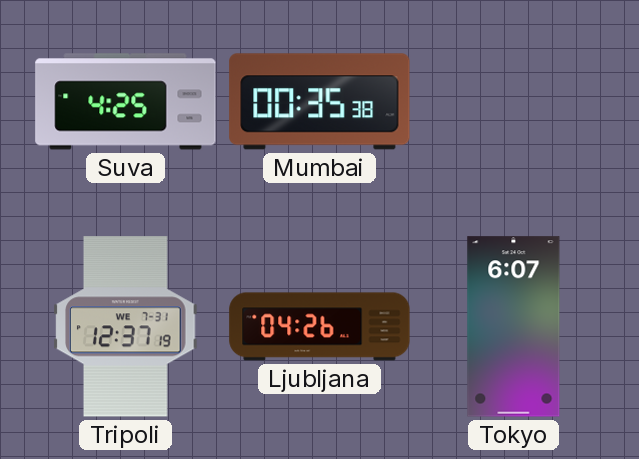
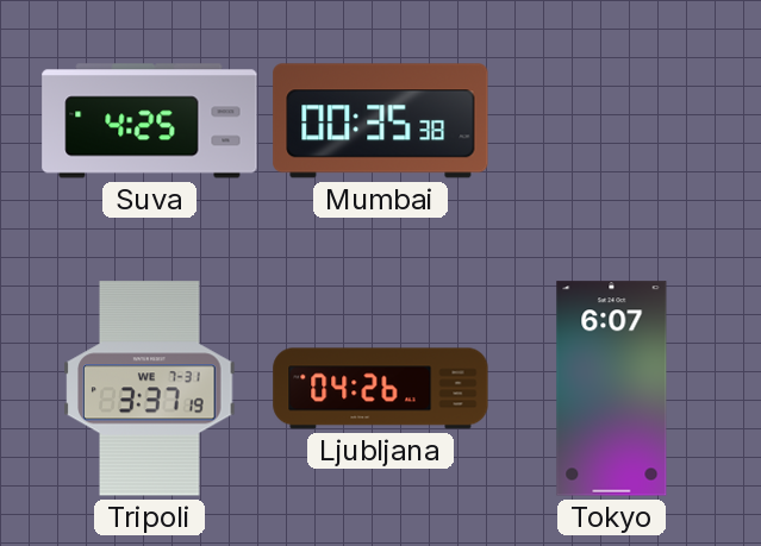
Tripoli: 12:37 -> 3:37
